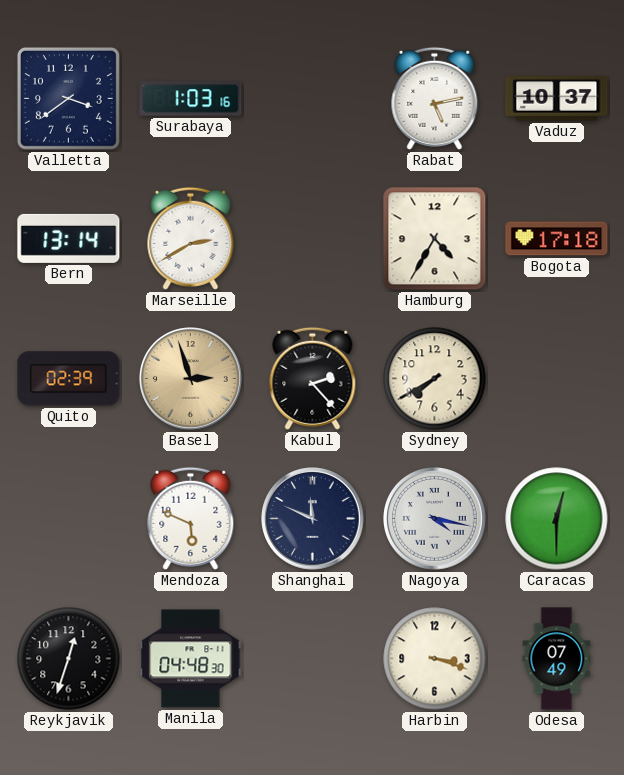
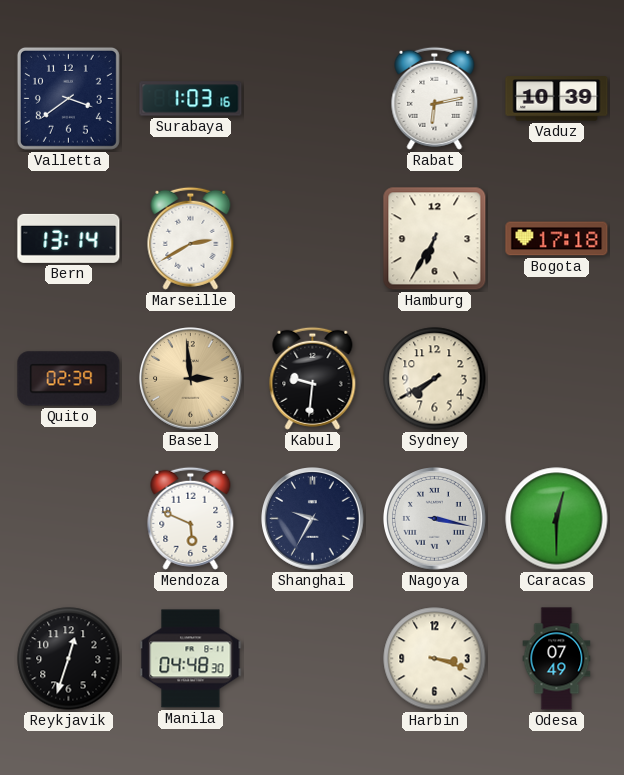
Rabat: 5:13 -> 6:13
Vaduz: 10:37 -> 10:39
Hamburg: 4:35 -> 6:35
Basel: 2:57 -> 2:59
Kabul: 2:23 -> 9:31
Shanghai: 11:49 -> 9:35
Nagoya: 4:17 -> 3:17
